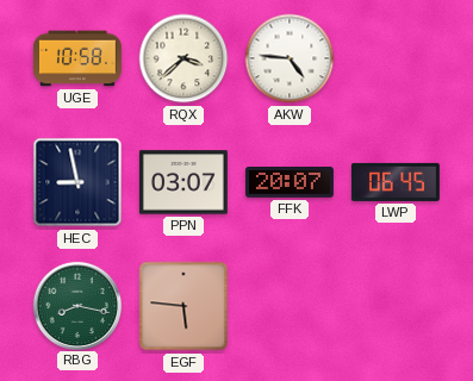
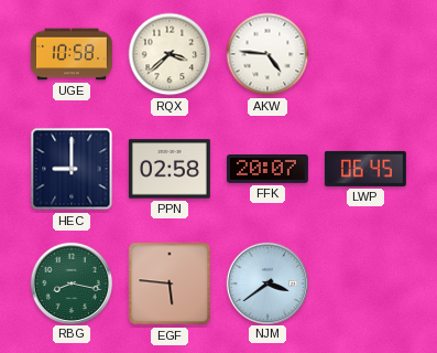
HEC: 8:58 -> 9:00
PPN: 03:07 -> 02:58
NJM: none -> 3:39
